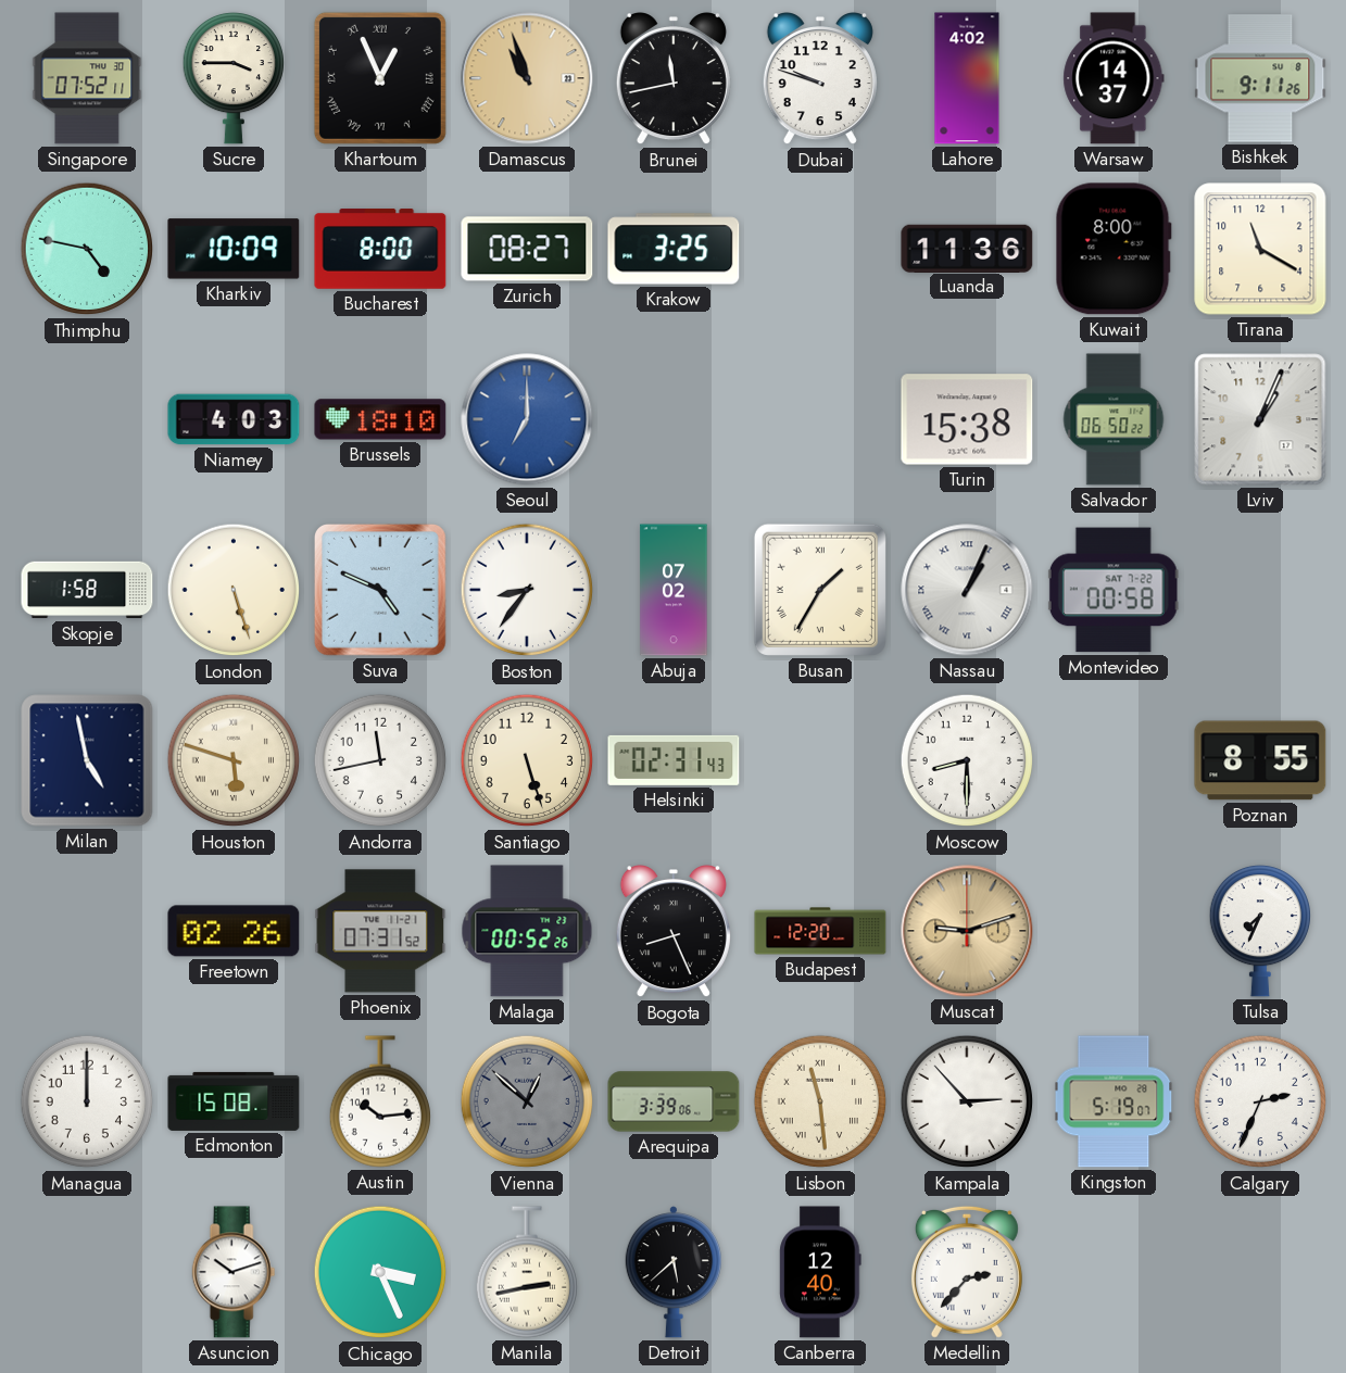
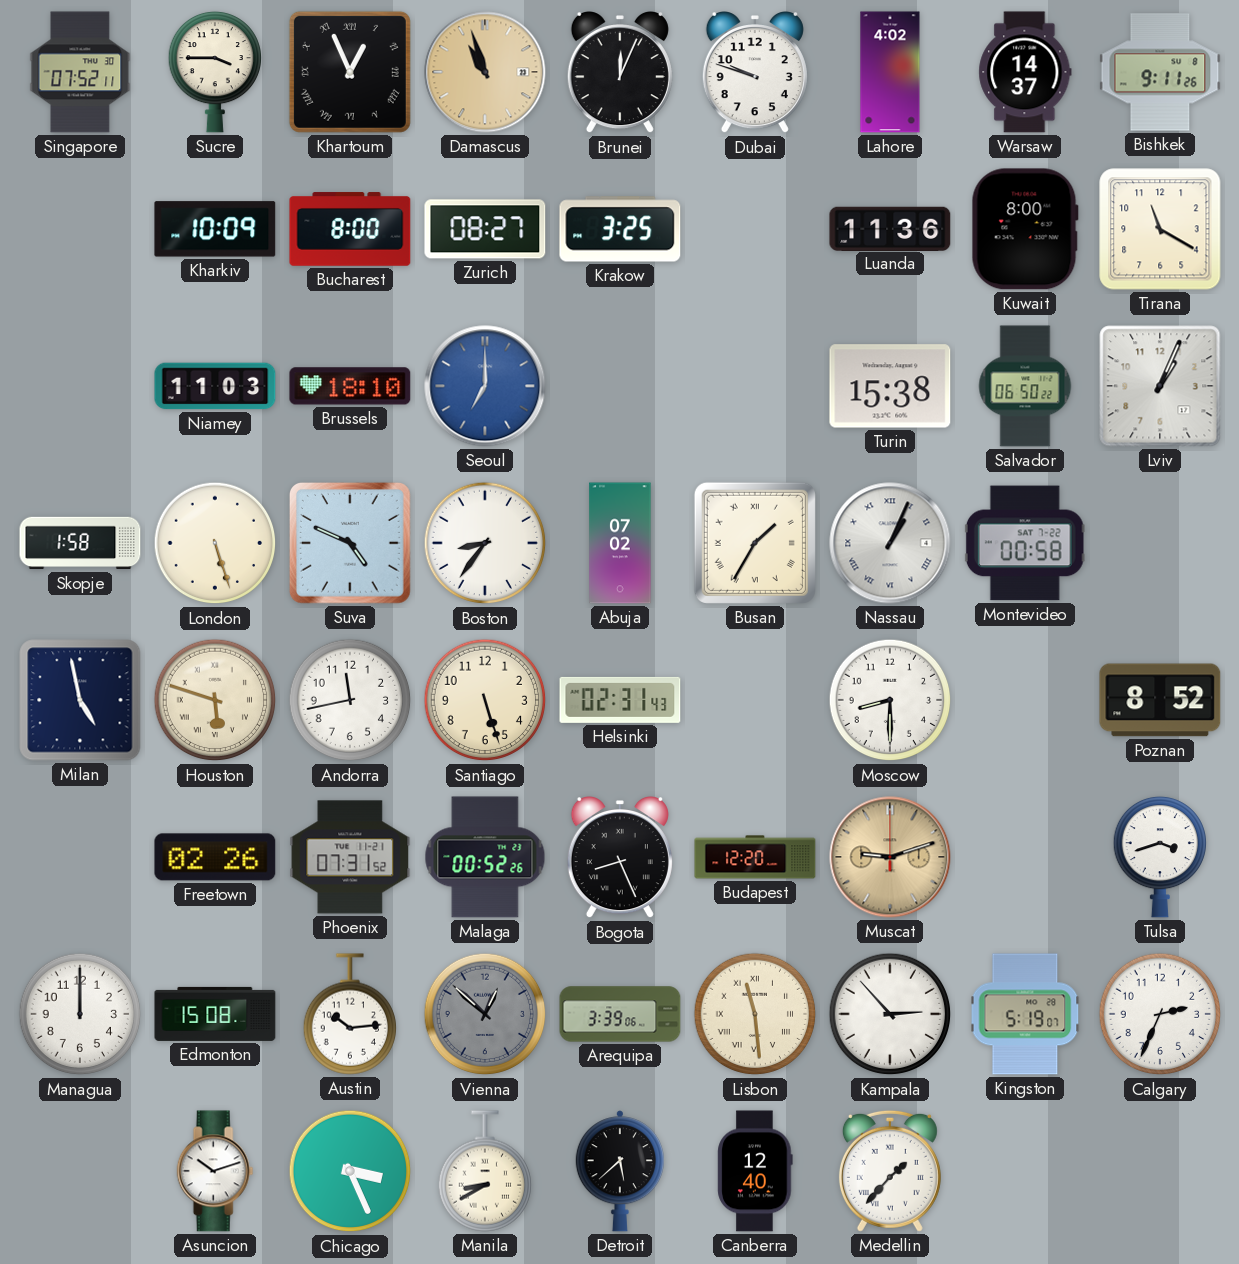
Brunei: 11:43 -> 12:04
Thimphu: 4:47 -> none
Niamey: 4:03 -> 11:03
Poznan: 8:55 -> 8:52
Tulsa: 7:34 -> 3:42
Manila: 2:43 -> 8:40
Medellin: 2:37 -> 1:37
